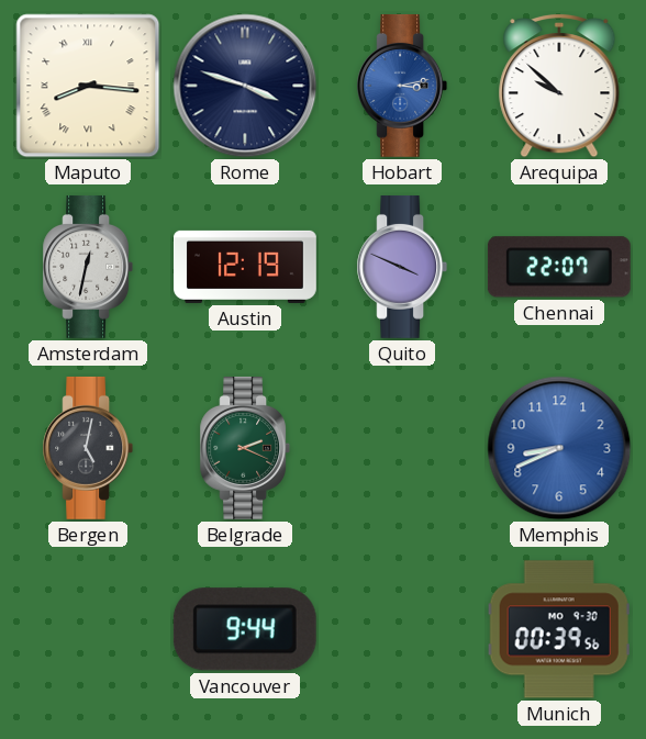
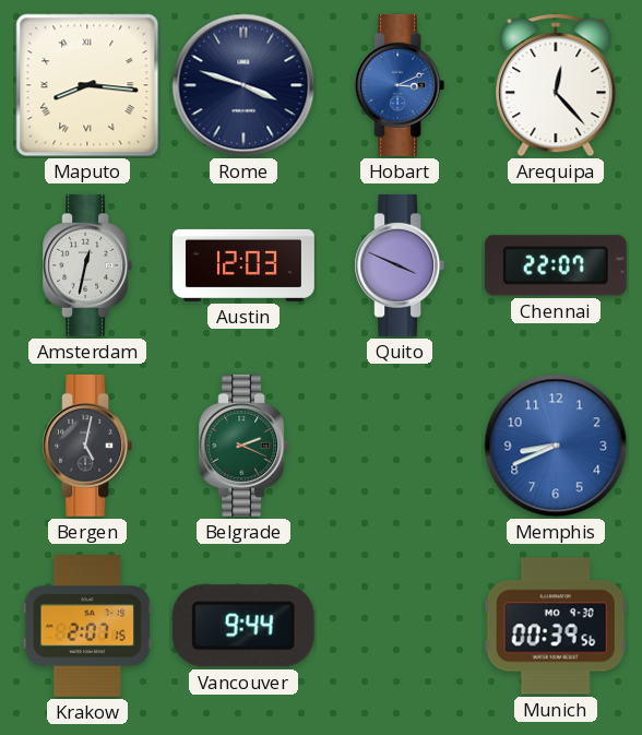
Hobart: 3:13 -> 3:11
Arequipa: 9:52 -> 12:23
Austin: 12:19 -> 12:03
Krakow: none -> 2:07
